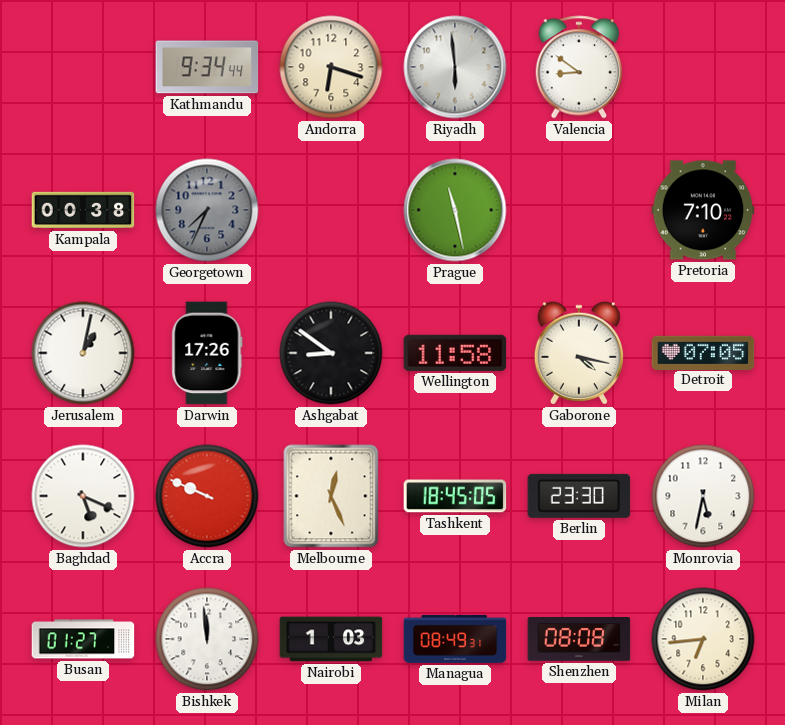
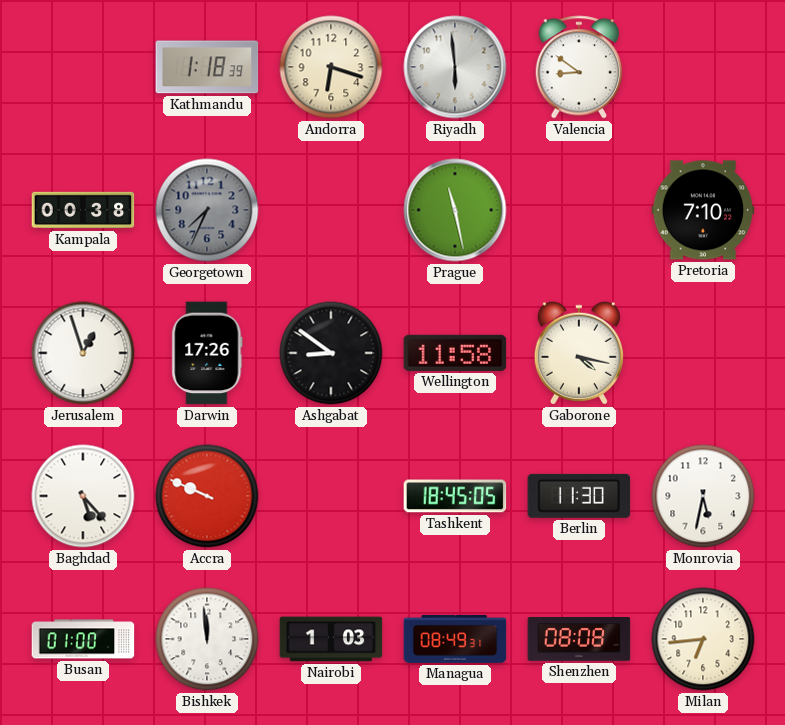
Kathmandu: 9:34 -> 1:18
Jerusalem: 1:02 -> 12:57
Detroit: 07:05 -> none
Baghdad: 5:19 -> 5:23
Melbourne: 12:26 -> none
Berlin: 23:30 -> 11:30
Busan: 01:27 -> 01:00
